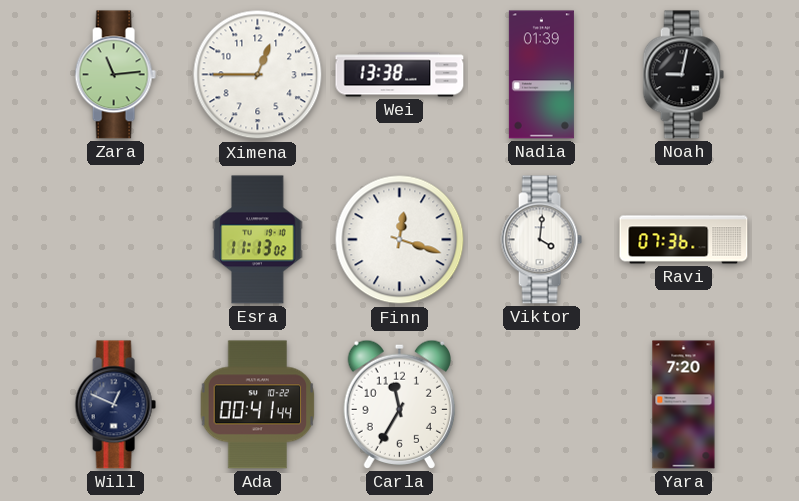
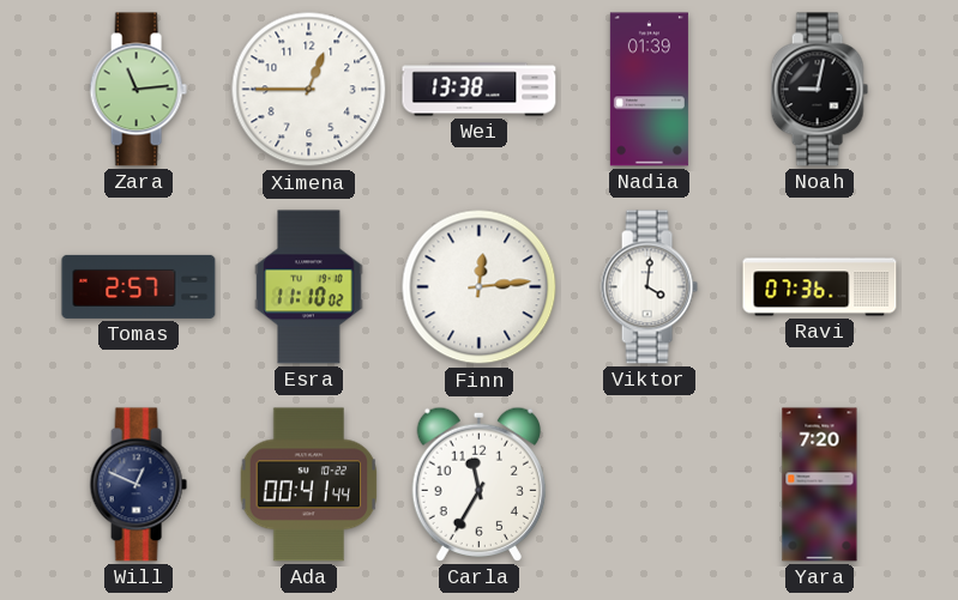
Tomas: none -> 2:57
Esra: 11:13 -> 11:10
Finn: 12:18 -> 12:14
